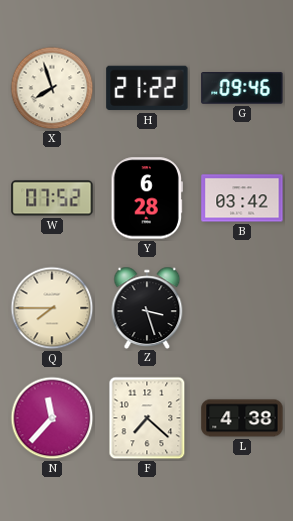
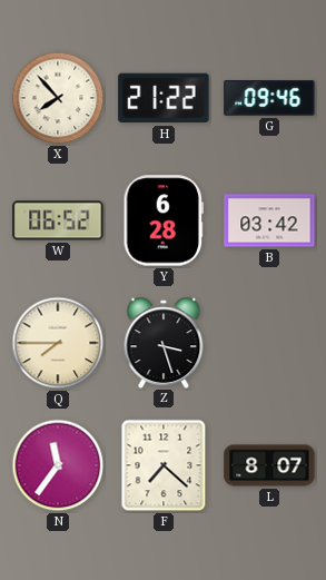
X: 7:57 -> 7:53
W: 07:52 -> 06:52
N: 11:37 -> 11:36
L: 4:38 -> 8:07
